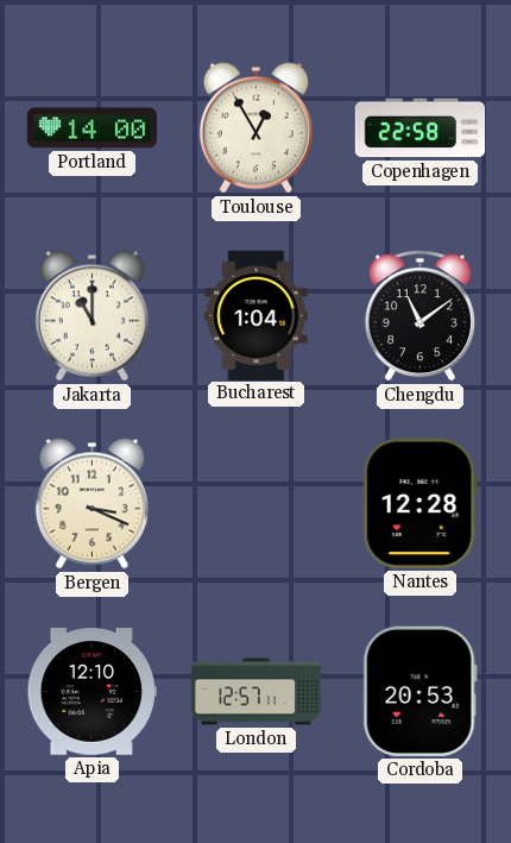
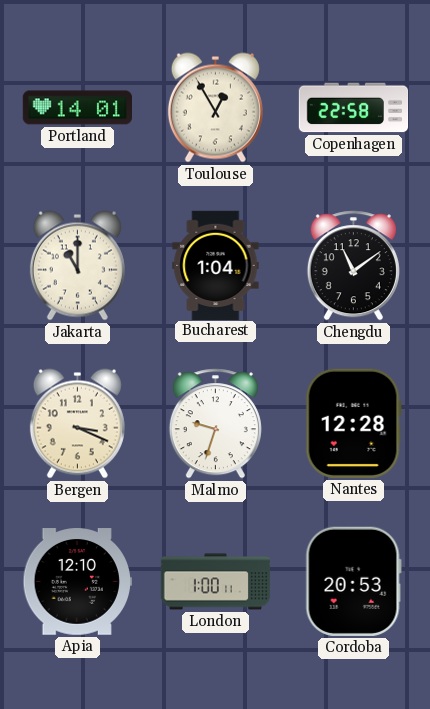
Portland: 14:00 -> 14:01
Malmo: none -> 9:33
London: 12:57 -> 1:00
